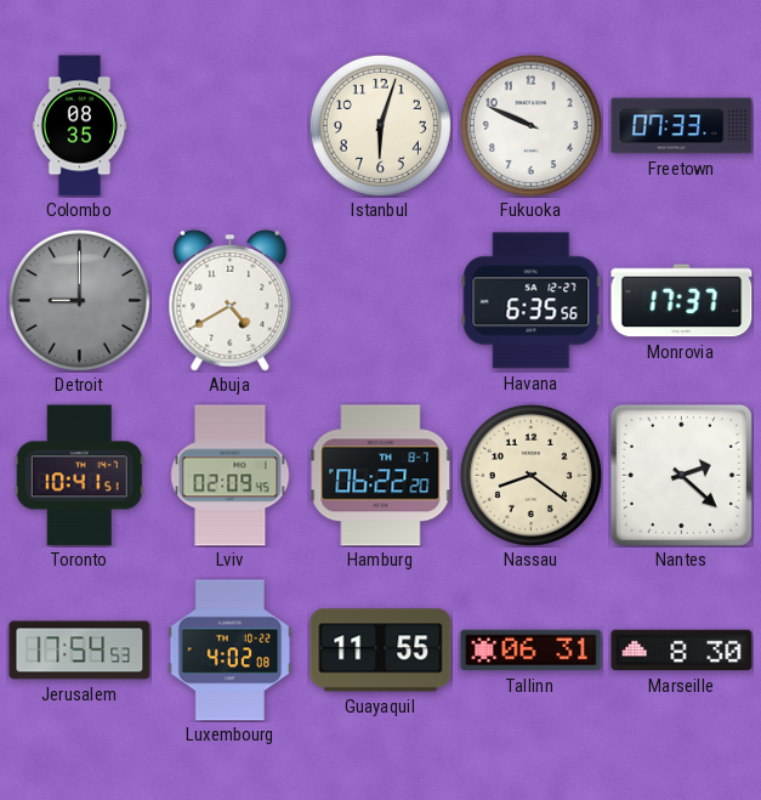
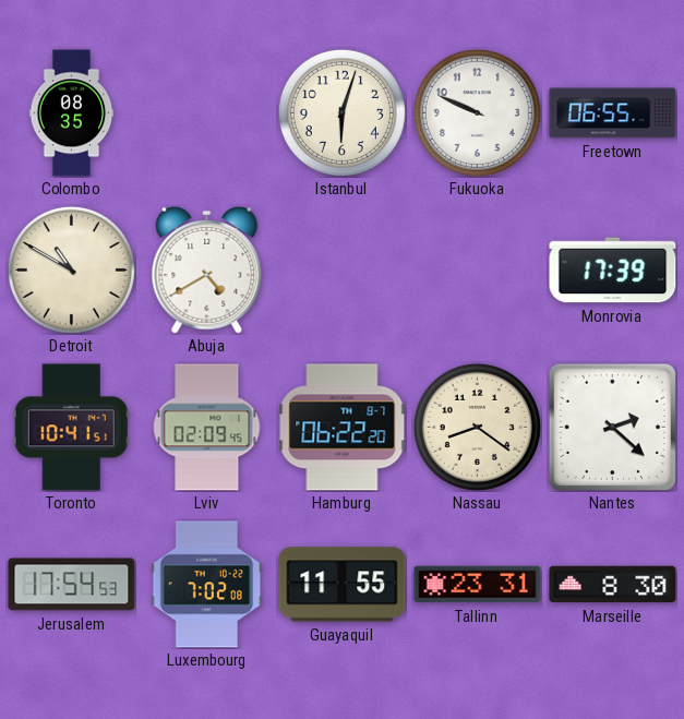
Freetown: 07:33 -> 06:55
Detroit: 9:00 -> 10:50
Detroit dial: grey -> cream
Havana: 6:35 -> none
Monrovia: 17:37 -> 17:39
Luxembourg: 4:02 -> 7:02
Tallinn: 06:31 -> 23:31
